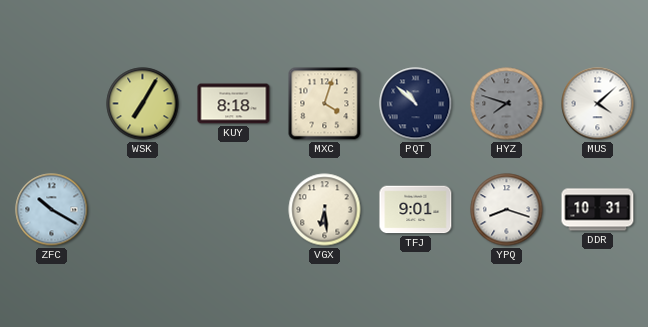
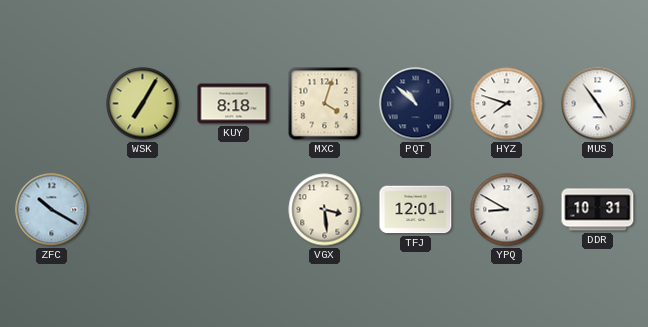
HYZ dial: grey -> white
MUS: 4:08 -> 4:54
VGX: 6:29 -> 3:29
TFJ: 9:01 -> 12:01
YPQ: 8:18 -> 8:50
